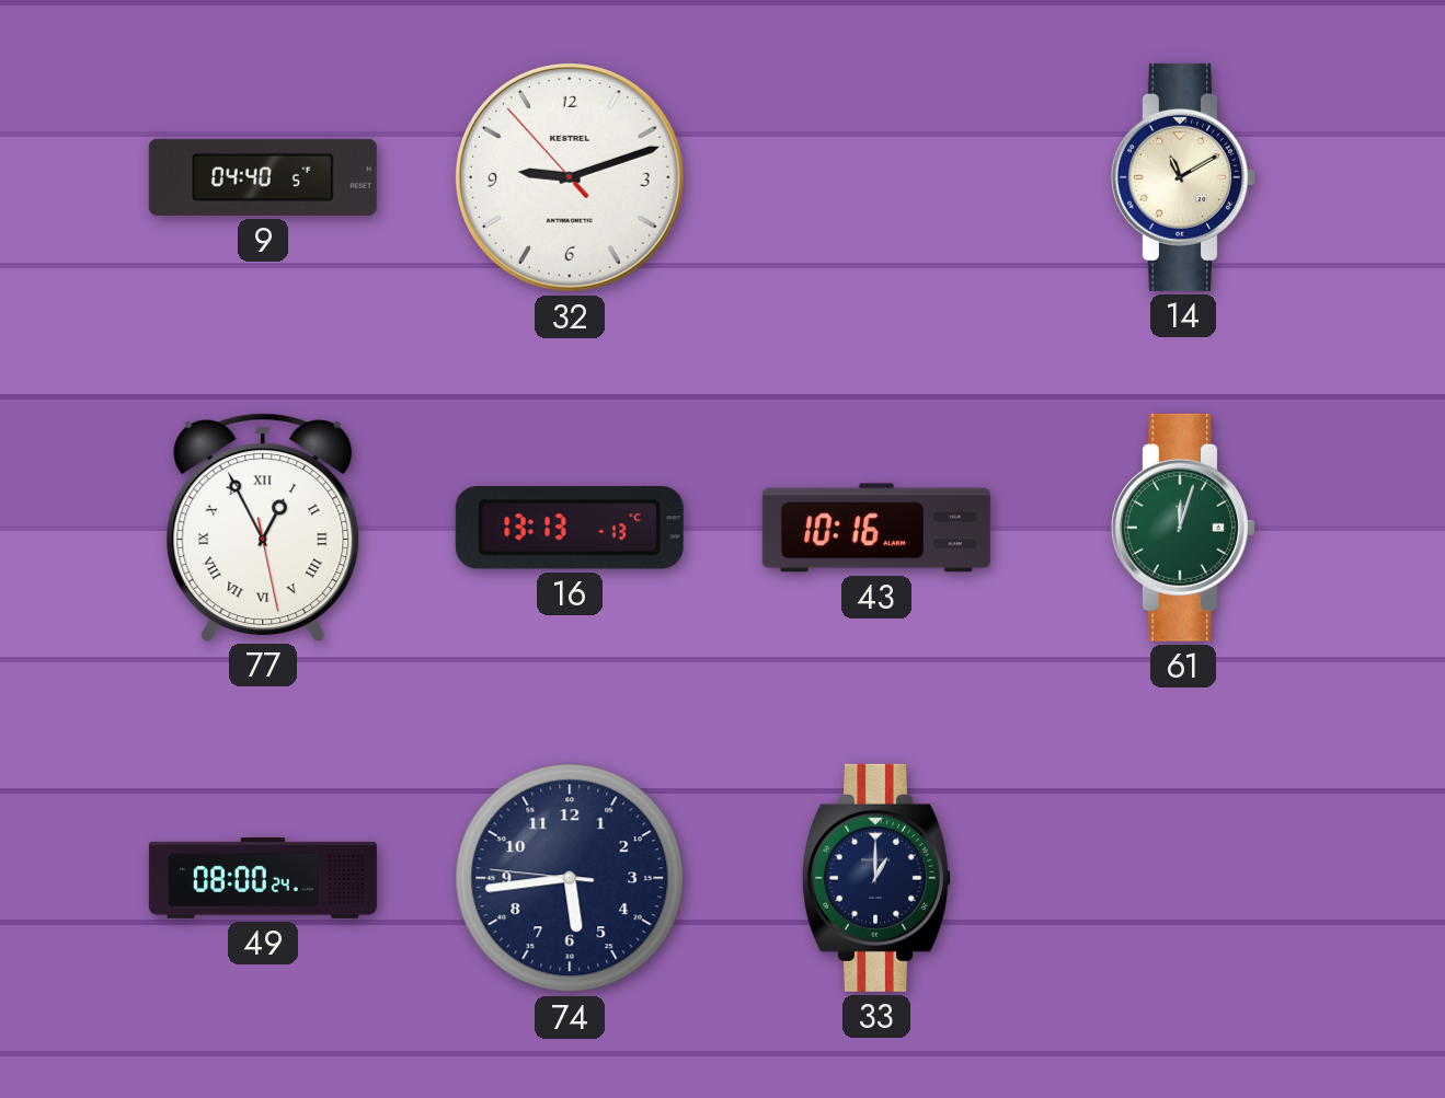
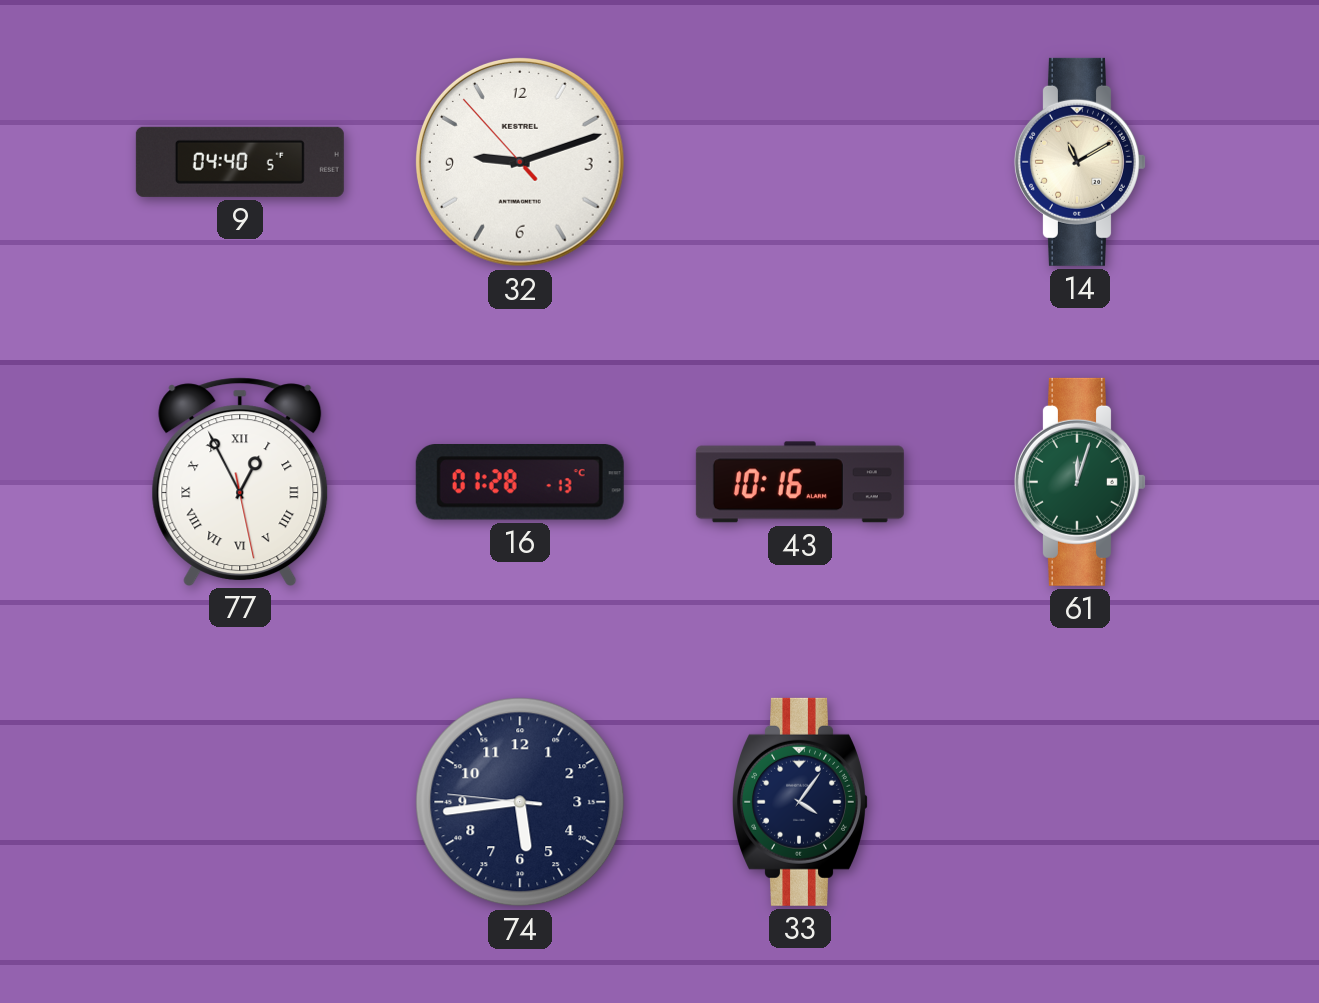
16: 13:13 -> 01:28
49: 08:00 -> none
33: 1:00 -> 4:06
